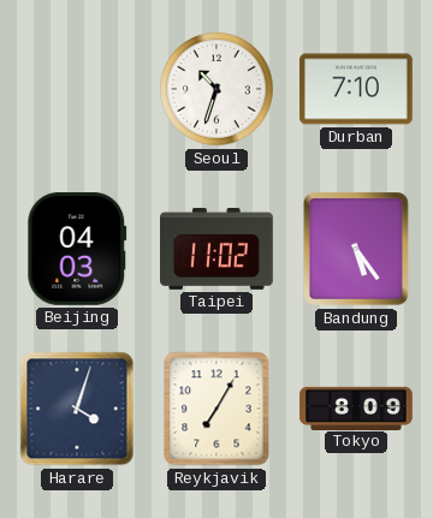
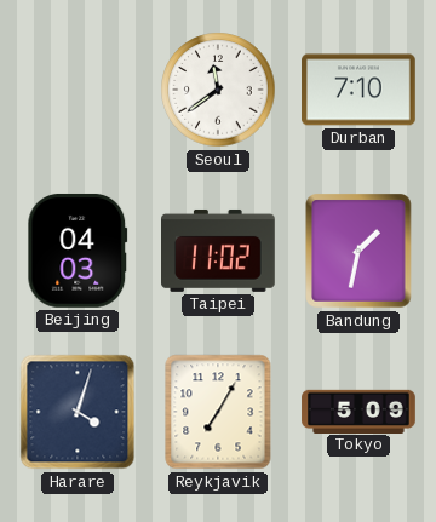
Seoul: 10:33 -> 11:39
Bandung: 5:24 -> 1:32
Tokyo: 8:09 -> 5:09
